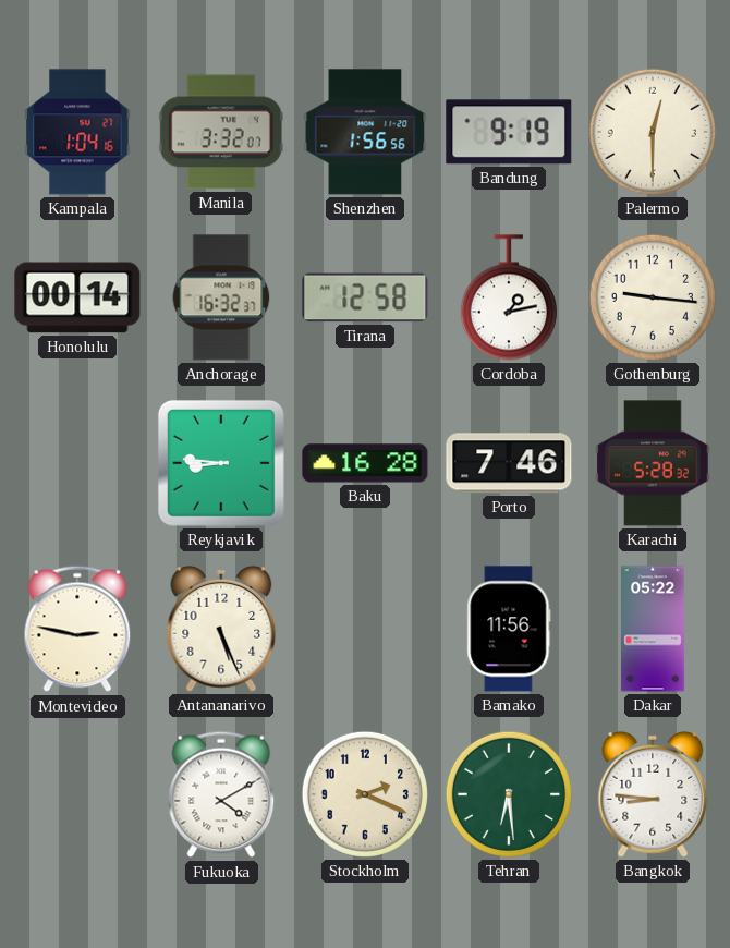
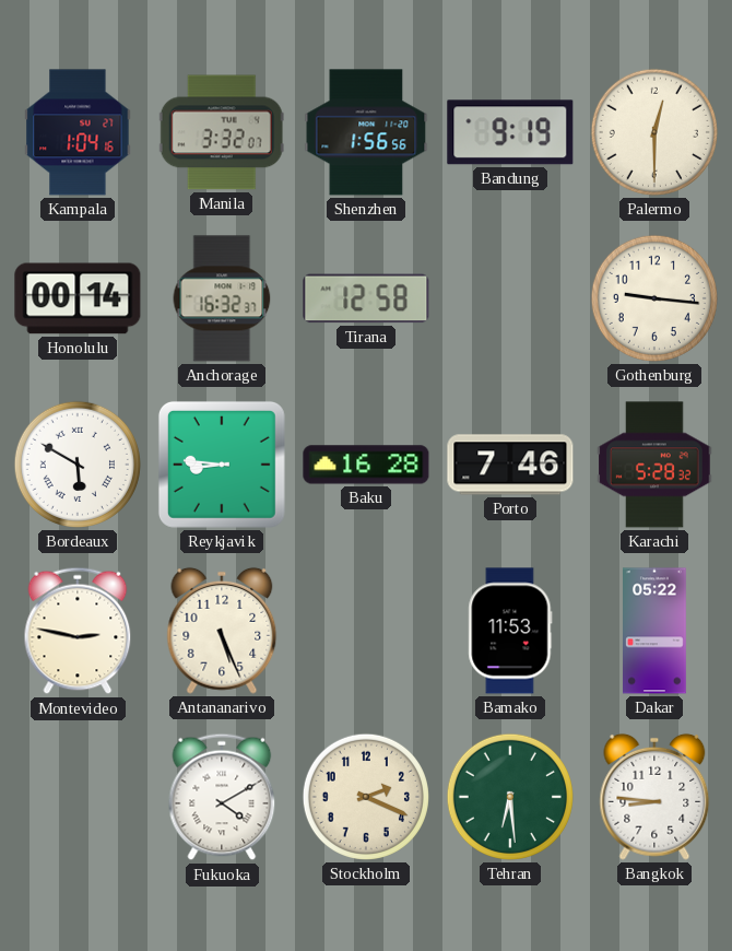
Cordoba: 1:13 -> none
Bordeaux: none -> 5:50
Bamako: 11:56 -> 11:53
